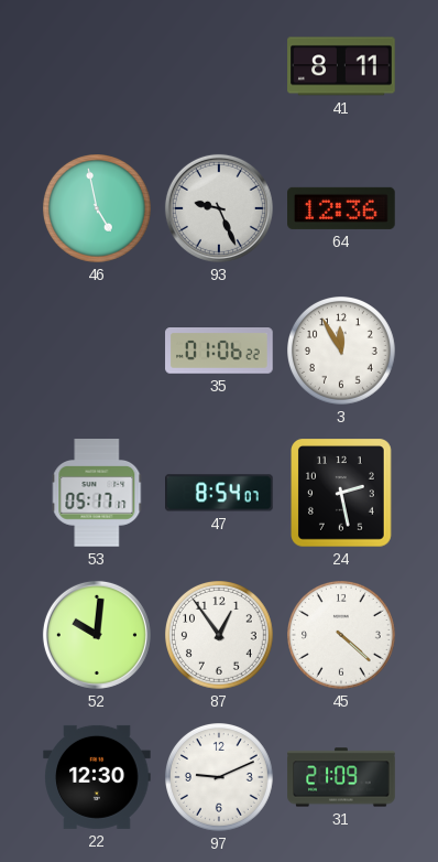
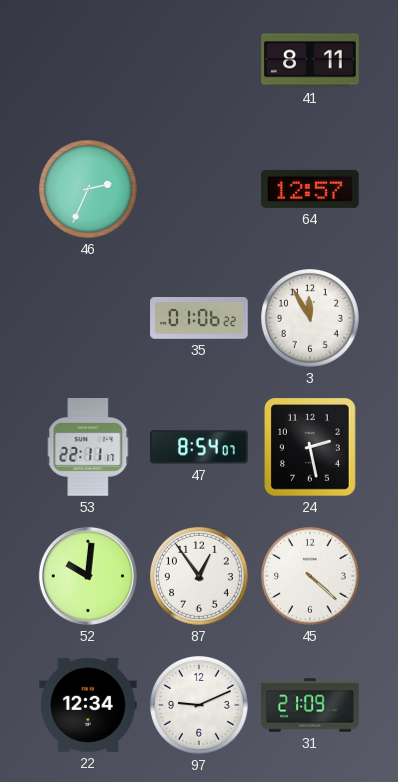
46: 4:58 -> 2:34
93: 9:26 -> none
64: 12:36 -> 12:57
53: 05:17 -> 22:11
22: 12:30 -> 12:34
